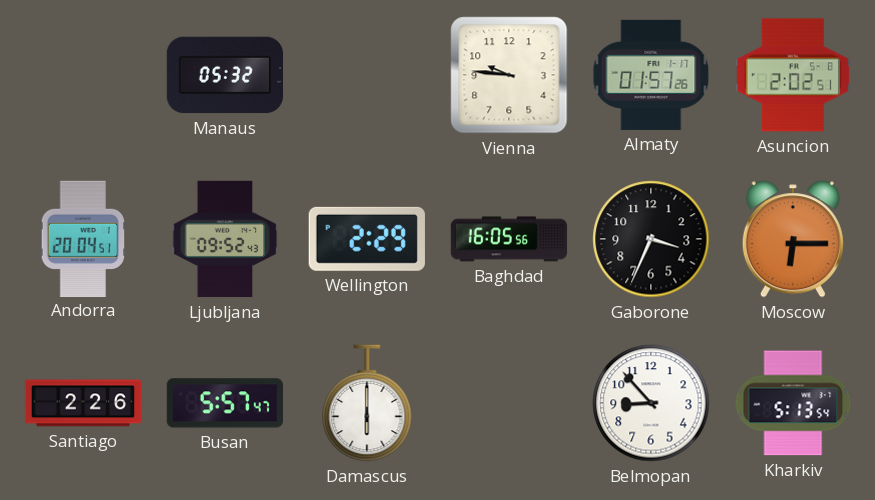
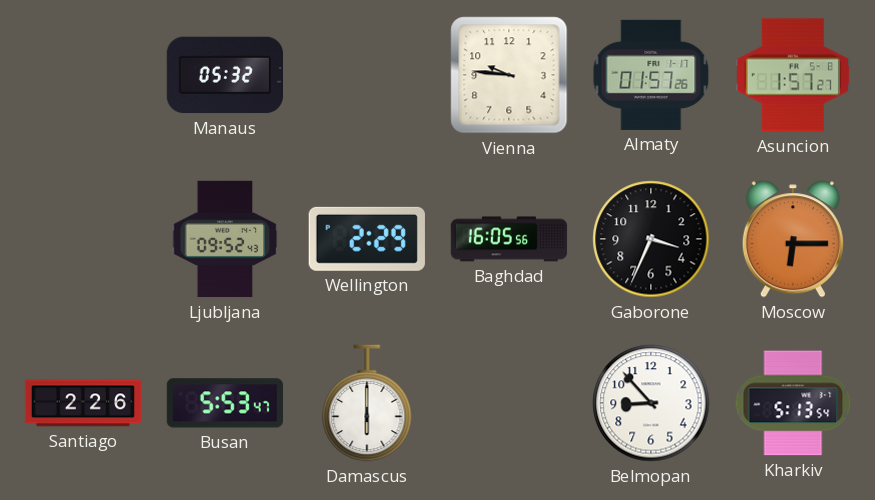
Asuncion: 2:02 -> 1:57
Andorra: 20:04 -> none
Busan: 5:57 -> 5:53
